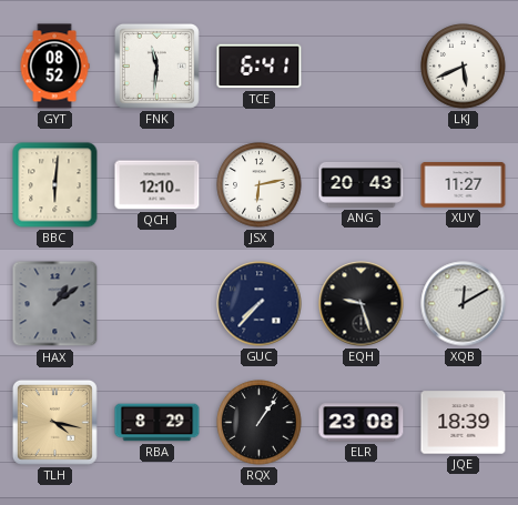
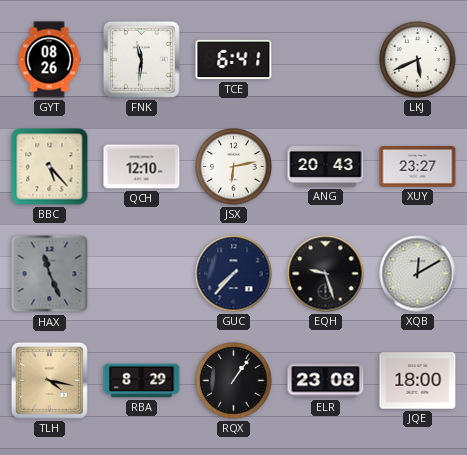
GYT: 08:52 -> 08:26
BBC: 6:01 -> 5:23
XUY: 11:27 -> 23:27
HAX: 1:09 -> 11:26
JQE: 18:39 -> 18:00
